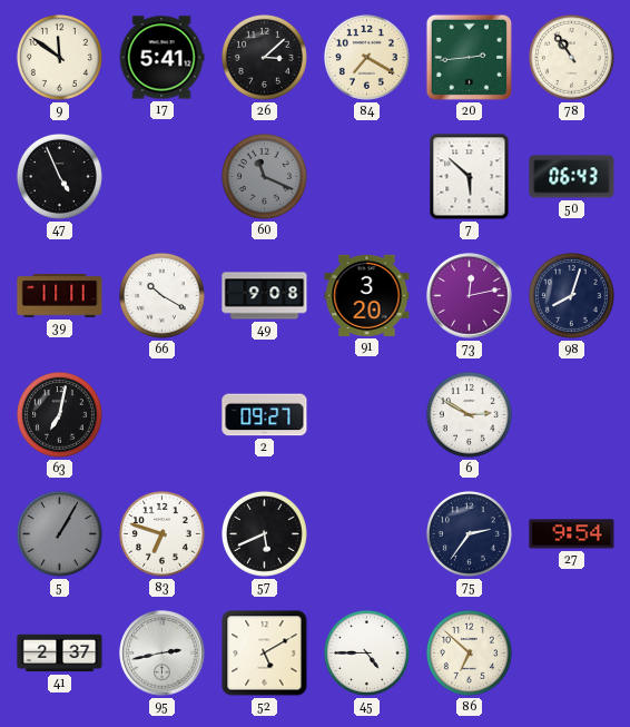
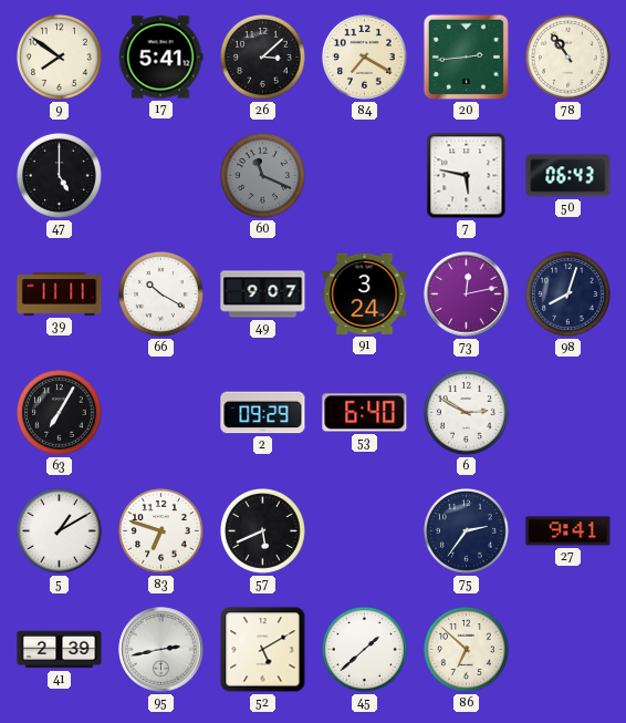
9: 11:51 -> 7:51
47: 4:56 -> 5:00
7: 5:52 -> 5:47
49: 9:08 -> 9:07
91: 3:20 -> 3:24
63: 7:02 -> 7:05
2: 09:27 -> 09:29
53: none -> 6:40
5: 1:05 -> 1:10
5 dial: grey -> white
27: 9:54 -> 9:41
41: 2:37 -> 2:39
45: 4:45 -> 1:38
